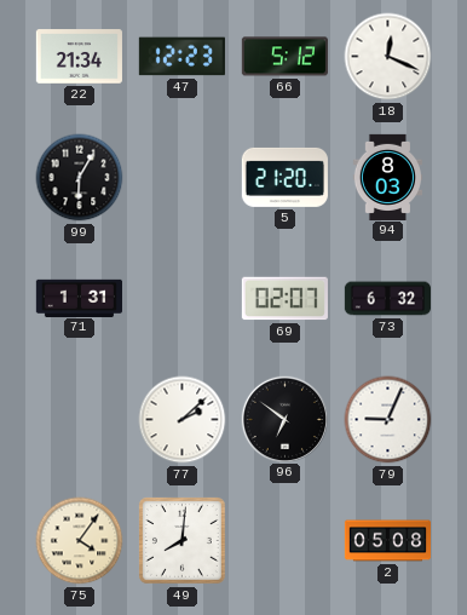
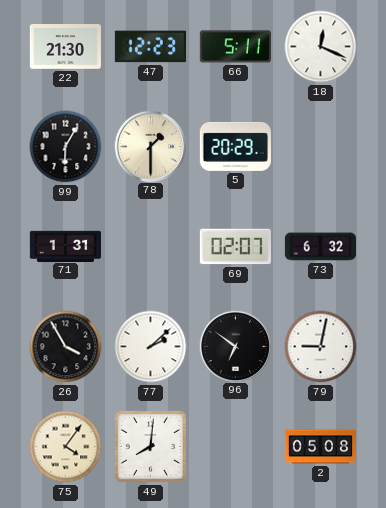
22: 21:34 -> 21:30
66: 5:12 -> 5:11
78: none -> 1:30
5: 21:20 -> 20:29
94: 8:03 -> none
26: none -> 3:55
79: 9:04 -> 9:02
